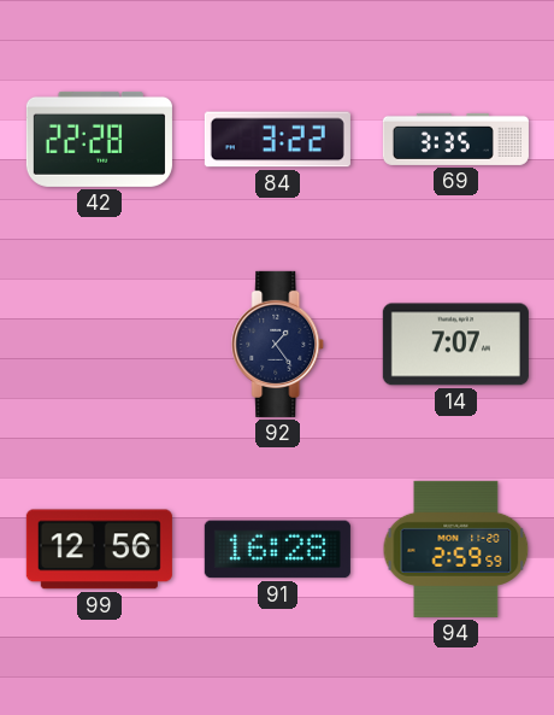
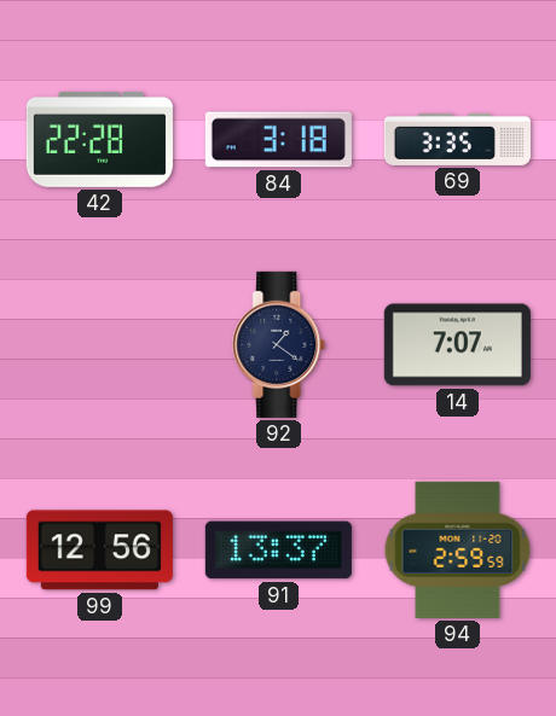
84: 3:22 -> 3:18
92: 1:24 -> 1:21
91: 16:28 -> 13:37
